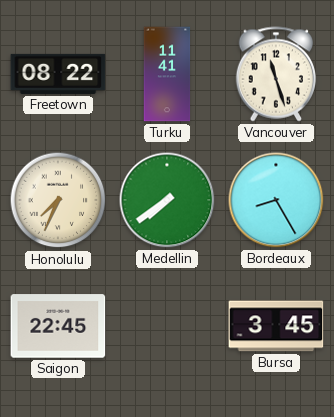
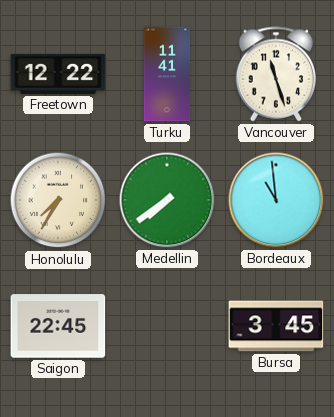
Freetown: 08:22 -> 12:22
Honolulu: 7:34 -> 7:35
Bordeaux: 8:25 -> 10:59
